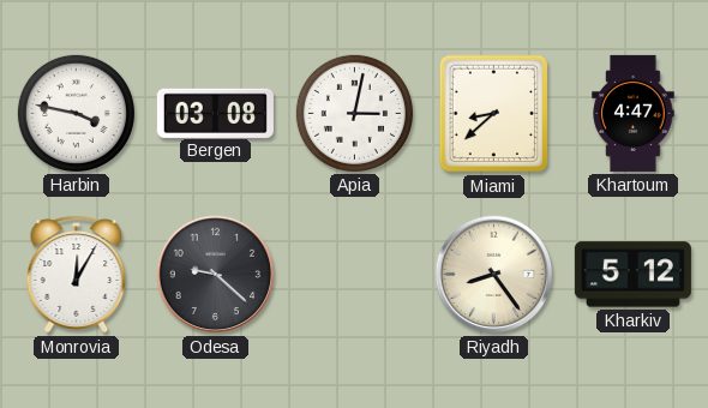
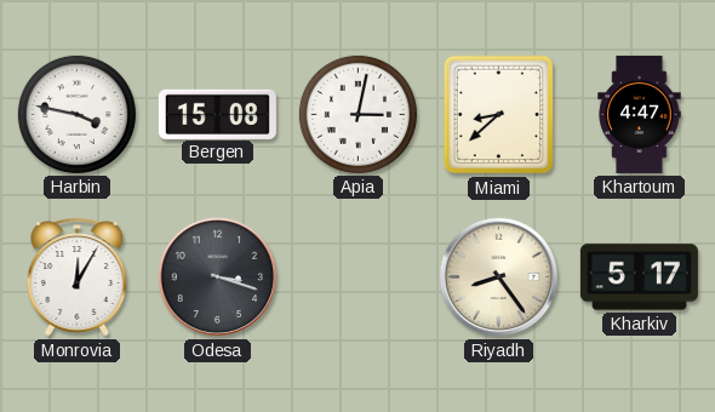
Bergen: 03:08 -> 15:08
Odesa: 9:22 -> 3:18
Kharkiv: 5:12 -> 5:17
